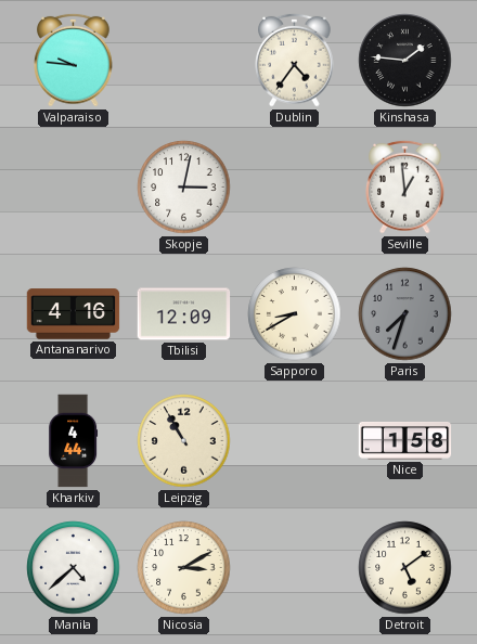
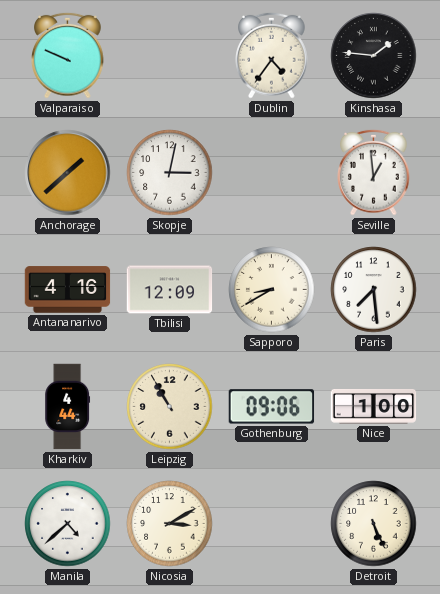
Valparaiso: 9:46 -> 9:49
Anchorage: none -> 1:38
Paris: 7:33 -> 7:29
Paris dial: grey -> white
Gothenburg: none -> 09:06
Nice: 1:58 -> 1:00
Detroit: 5:09 -> 5:26
